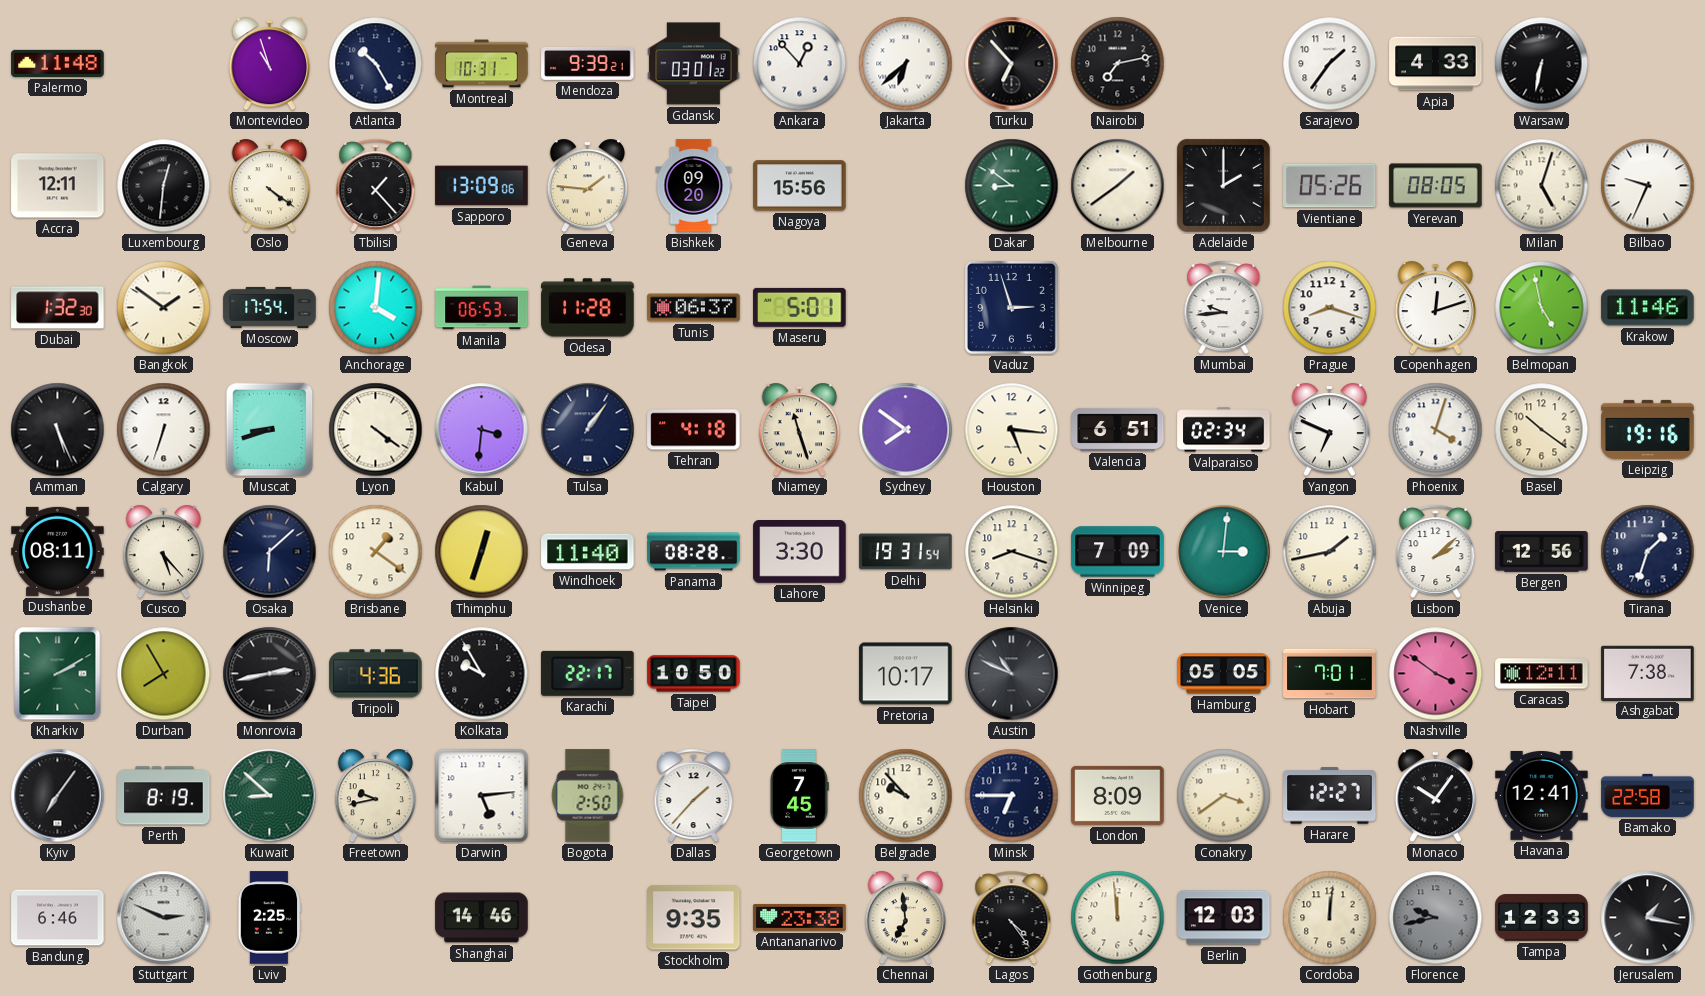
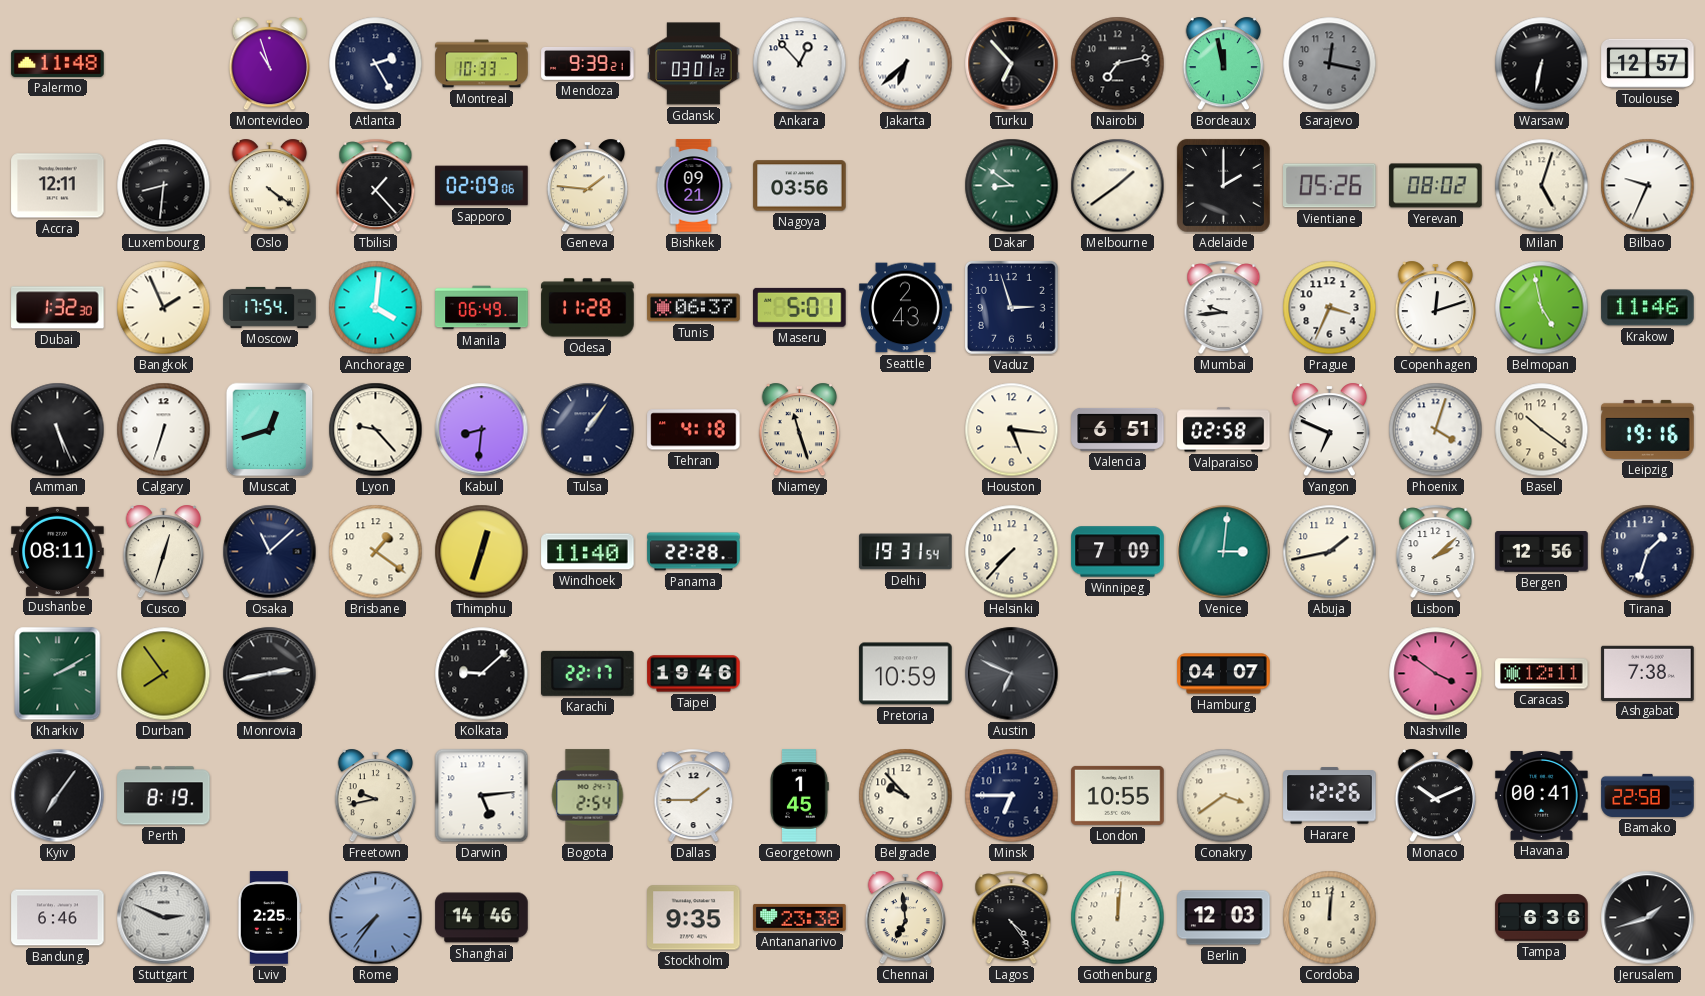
Atlanta: 10:25 -> 2:25
Montreal: 10:31 -> 10:33
Bordeaux: none -> 11:58
Sarajevo: 1:36 -> 12:17
Sarajevo dial: white -> grey
Apia: 4:33 -> none
Toulouse: none -> 12:57
Luxembourg: 12:31 -> 8:31
Sapporo: 13:09 -> 02:09
Bishkek: 09:20 -> 09:21
Nagoya: 15:56 -> 03:56
Yerevan: 08:05 -> 08:02
Bangkok: 1:51 -> 1:56
Manila: 06:53 -> 06:49
Seattle: none -> 2:43
Prague: 8:18 -> 3:34
Muscat: 8:42 -> 12:42
Lyon: 4:21 -> 9:23
Kabul: 3:31 -> 8:31
Sydney: 7:51 -> none
Valparaiso: 02:34 -> 02:58
Cusco: 5:23 -> 12:33
Osaka: 6:08 -> 11:08
Panama: 08:28 -> 22:28
Lahore: 3:30 -> none
Helsinki: 8:18 -> 7:37
Durban: 7:55 -> 7:54
Tripoli: 4:36 -> none
Kolkata: 9:55 -> 9:08
Taipei: 10:50 -> 19:46
Pretoria: 10:17 -> 10:59
Austin: 10:49 -> 6:49
Hamburg: 05:05 -> 04:07
Hobart: 7:01 -> none
Kuwait: 8:52 -> none
Bogota: 2:50 -> 2:54
Dallas: 1:37 -> 1:45
Georgetown: 7:45 -> 1:45
London: 8:09 -> 10:55
Harare: 12:27 -> 12:26
Monaco: 10:06 -> 10:11
Havana: 12:41 -> 00:41
Rome: none -> 7:36
Gothenburg: 11:59 -> 12:01
Florence: 9:43 -> none
Tampa: 12:33 -> 6:36
Jerusalem: 1:17 -> 1:42
